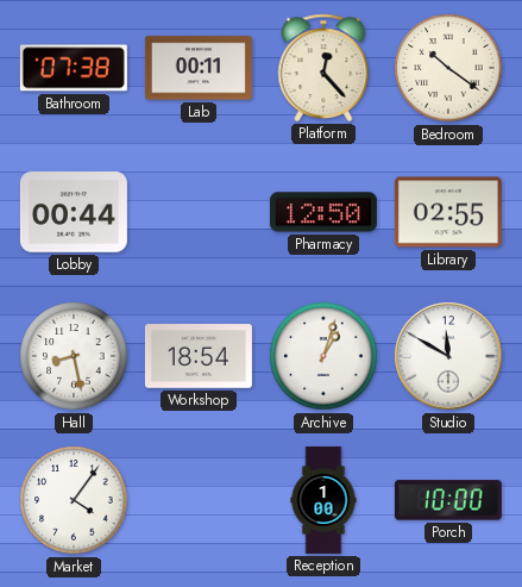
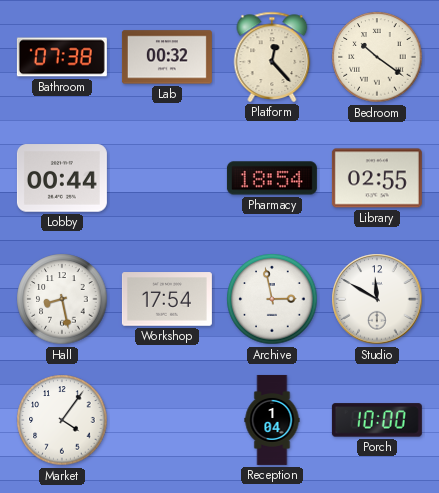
Lab: 00:11 -> 00:32
Pharmacy: 12:50 -> 18:54
Workshop: 18:54 -> 17:54
Archive: 1:03 -> 2:58
Reception: 1:00 -> 1:04
